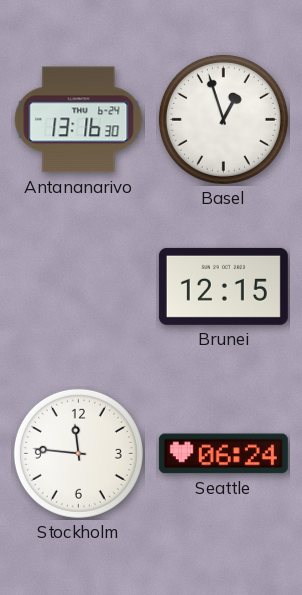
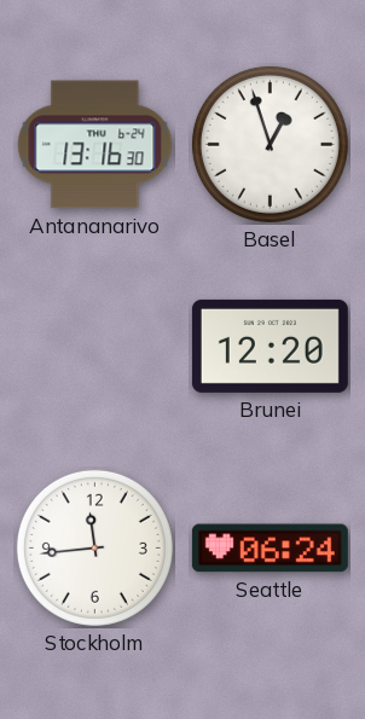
Brunei: 12:15 -> 12:20
Stockholm: 11:46 -> 11:44
